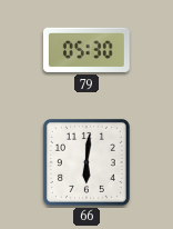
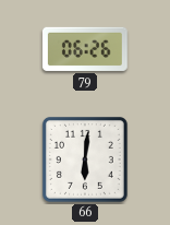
79: 05:30 -> 06:26
